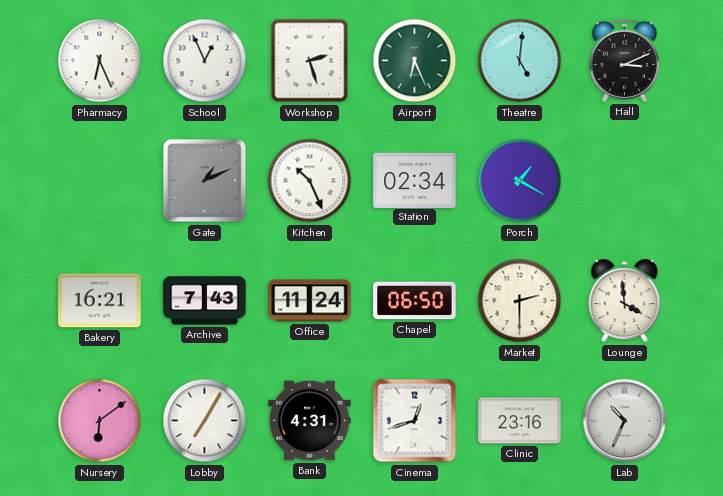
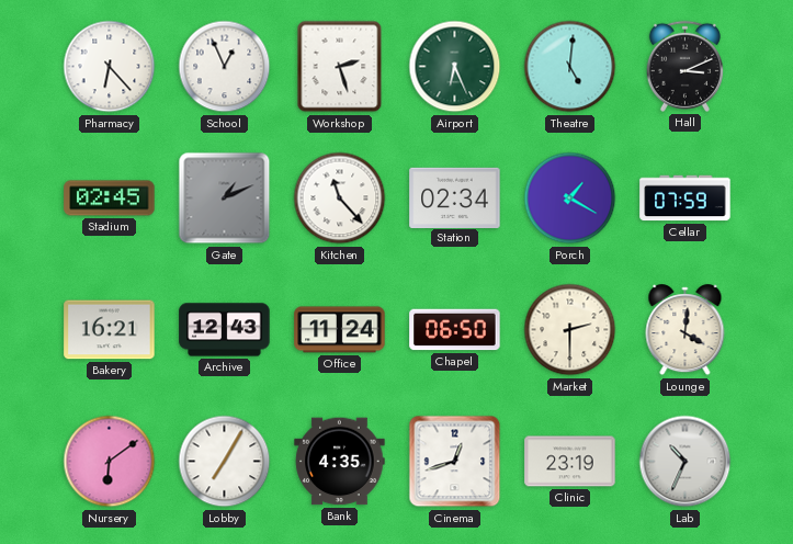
Pharmacy: 6:26 -> 6:23
Stadium: none -> 02:45
Kitchen: 10:26 -> 11:23
Cellar: none -> 07:59
Archive: 7:43 -> 12:43
Lounge: 3:59 -> 4:01
Bank: 4:31 -> 4:35
Clinic: 23:16 -> 23:19
